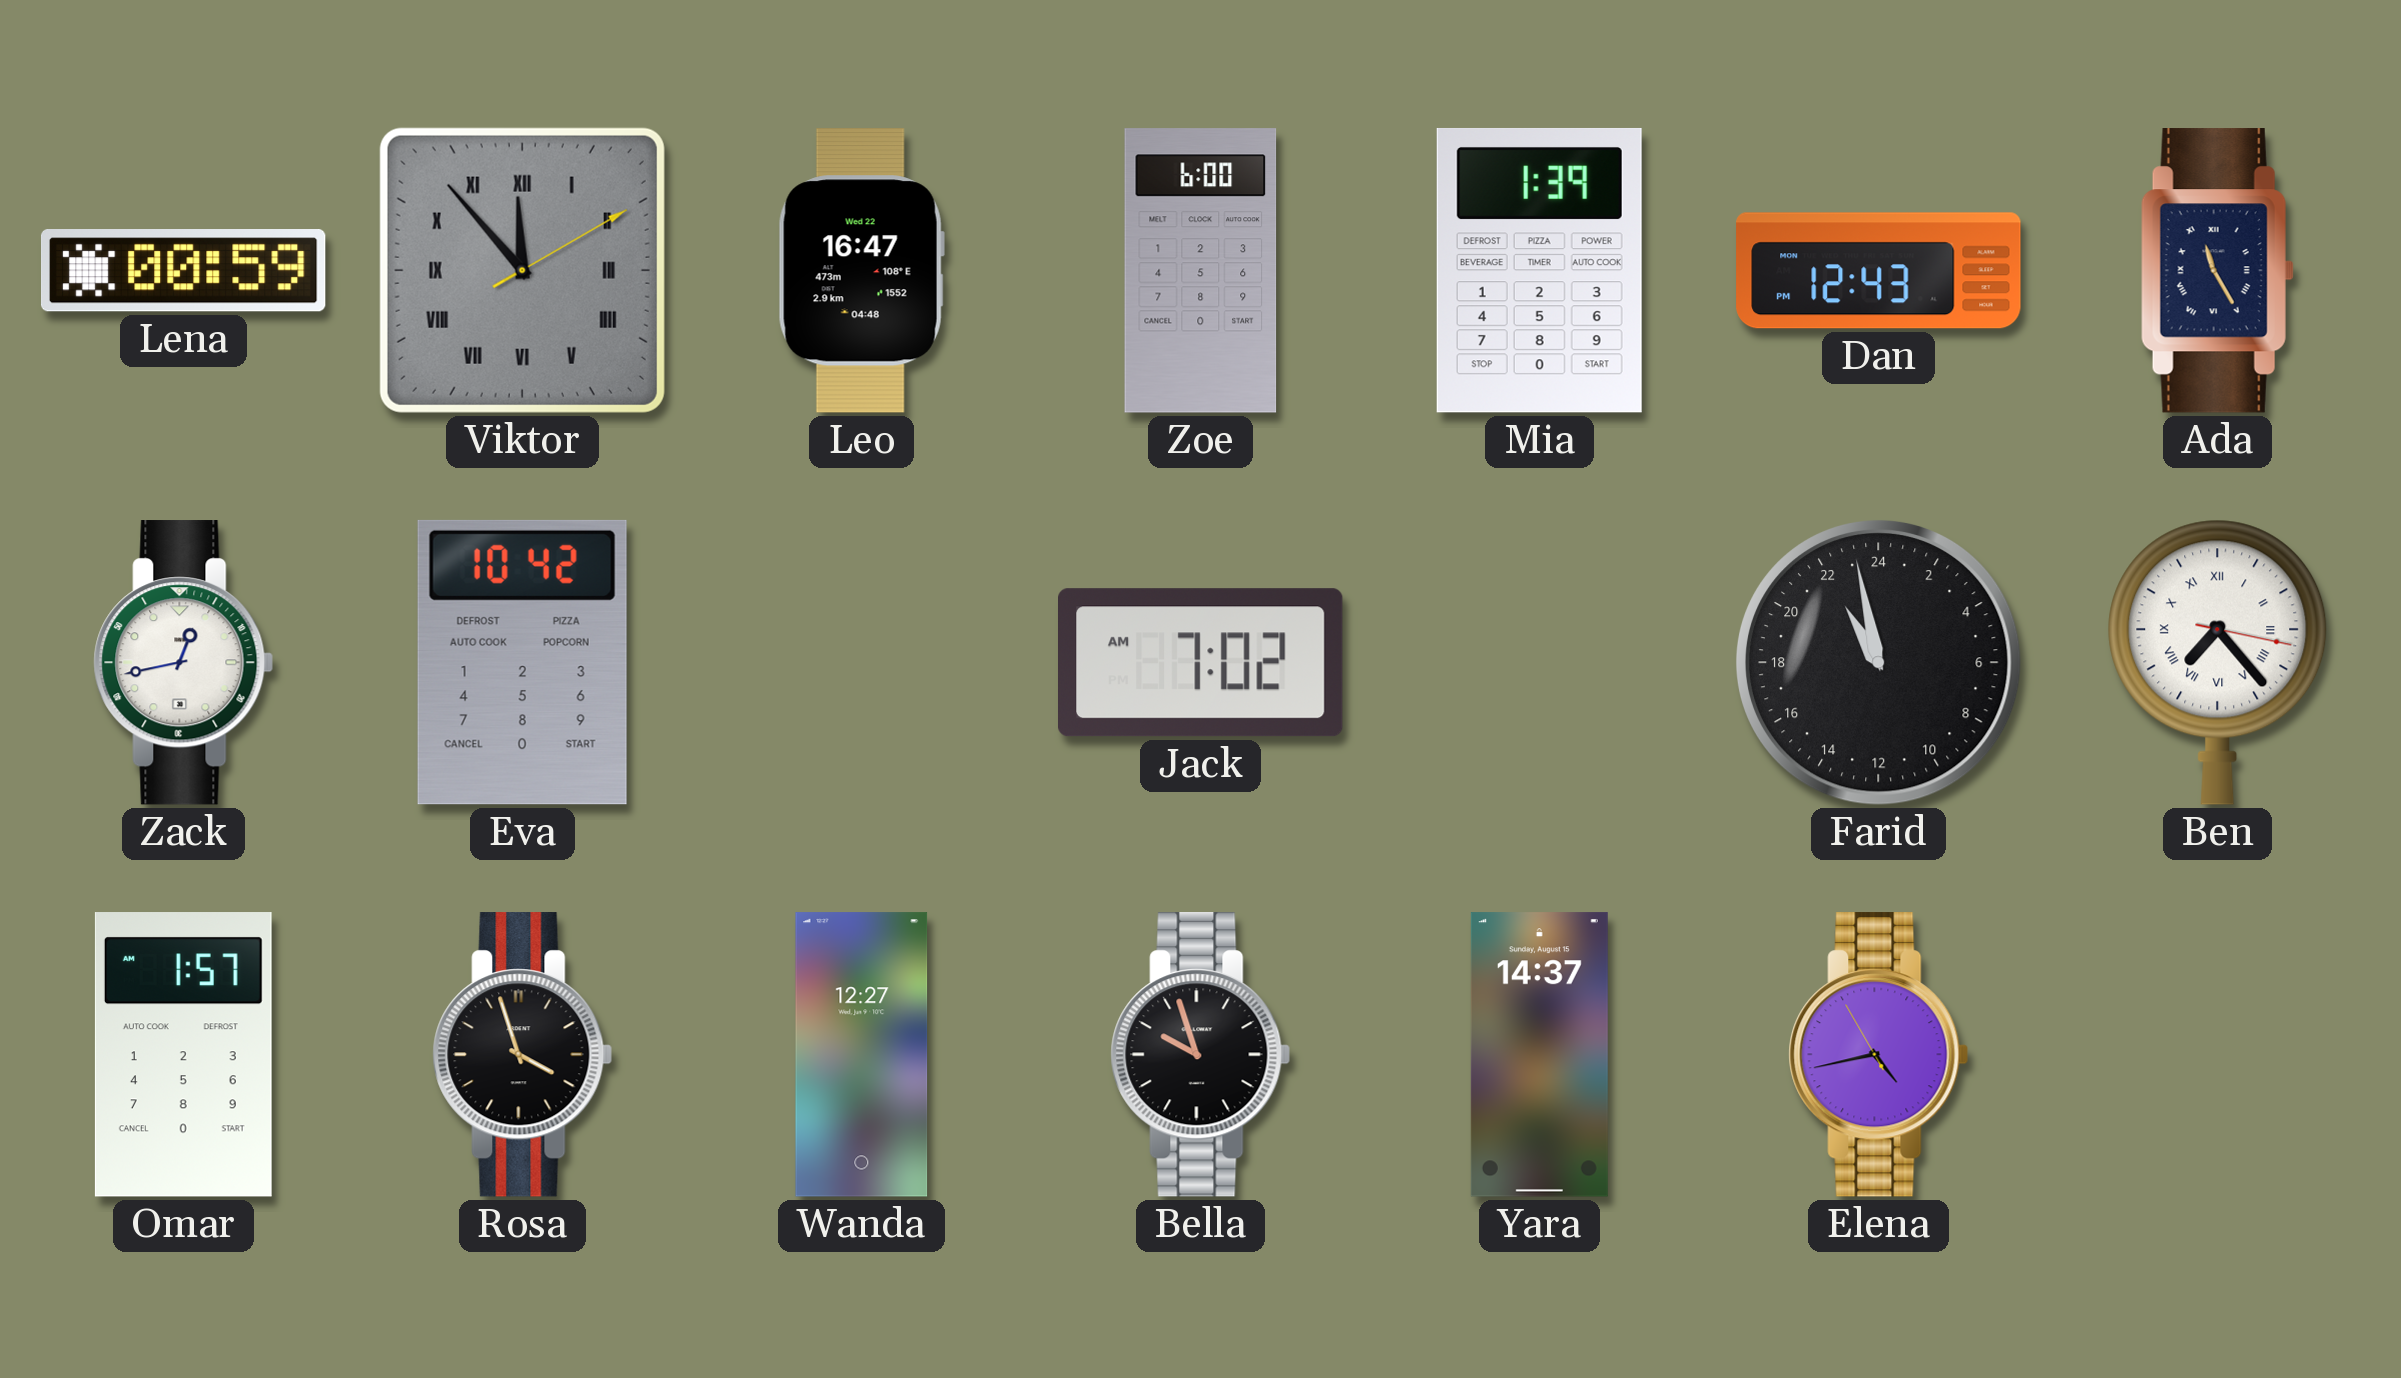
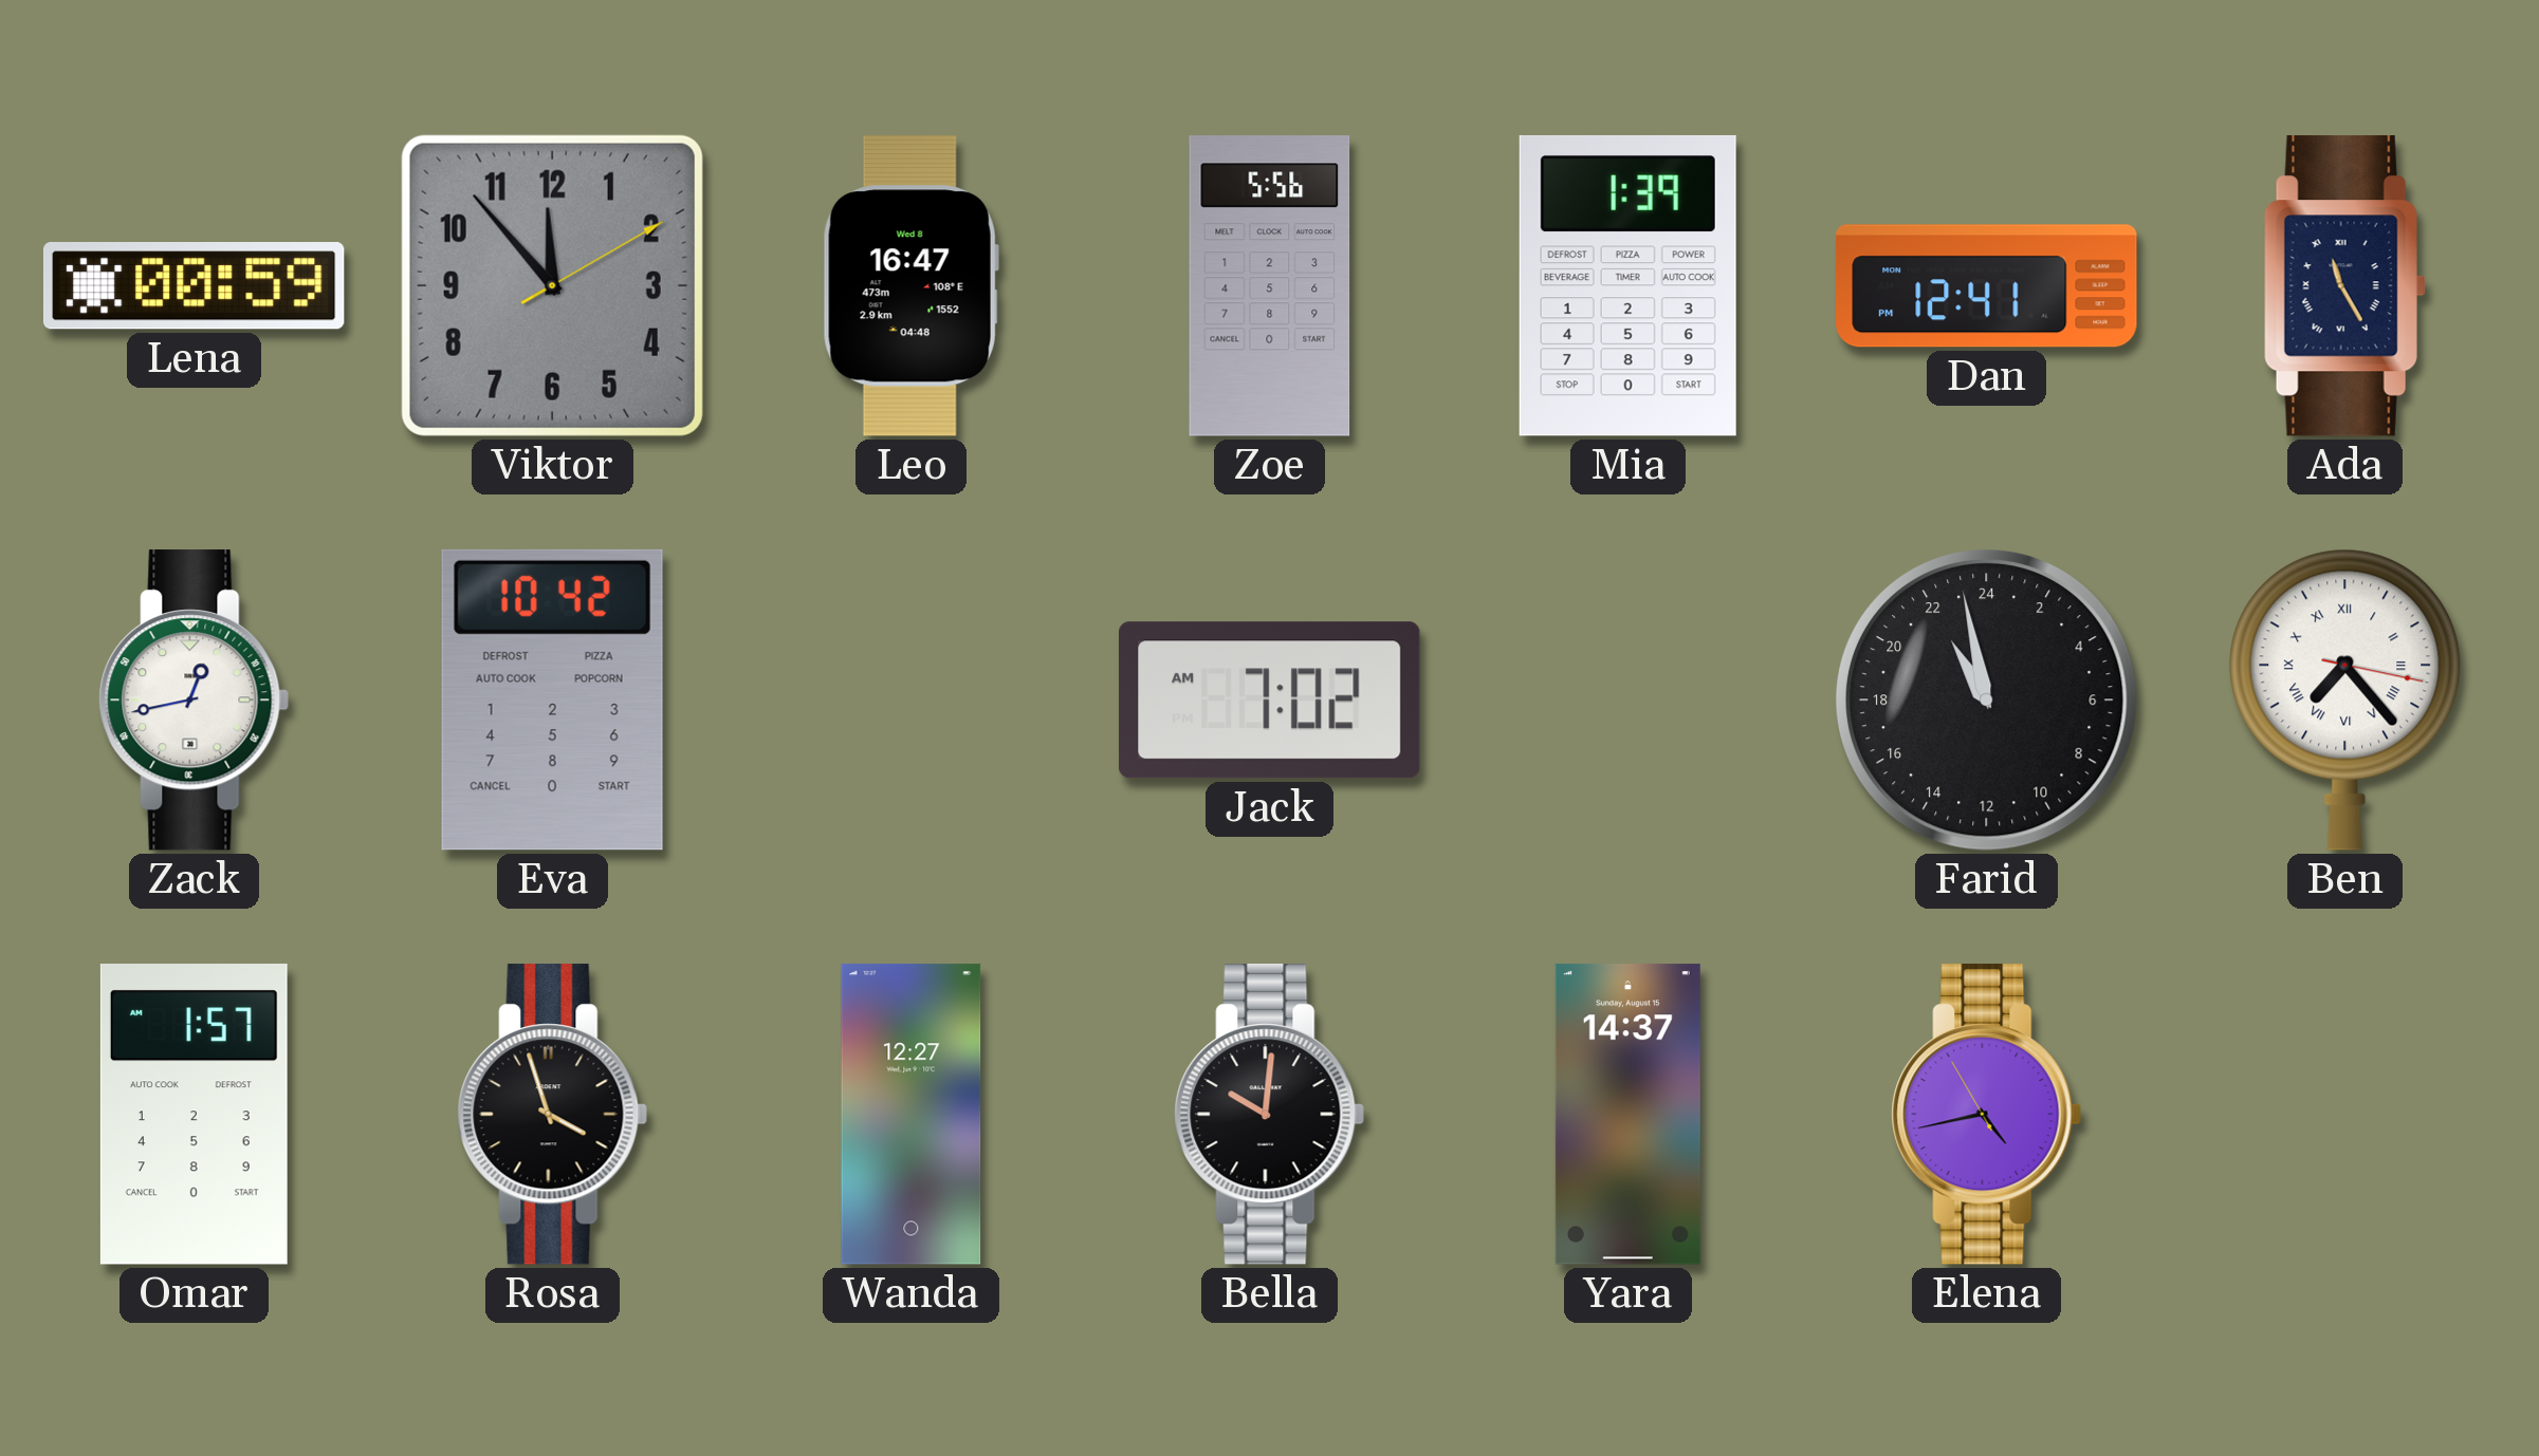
Viktor numerals: Roman -> Arabic
Leo date: Wed 22 -> Wed 8
Zoe: 6:00 -> 5:56
Dan: 12:43 -> 12:41
Bella: 9:57 -> 10:01
